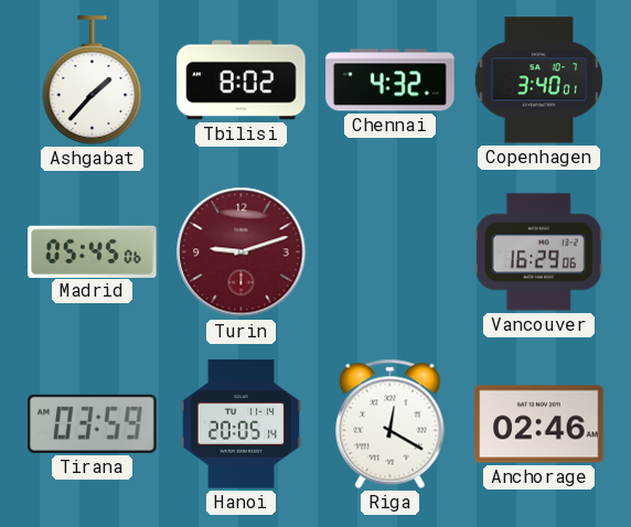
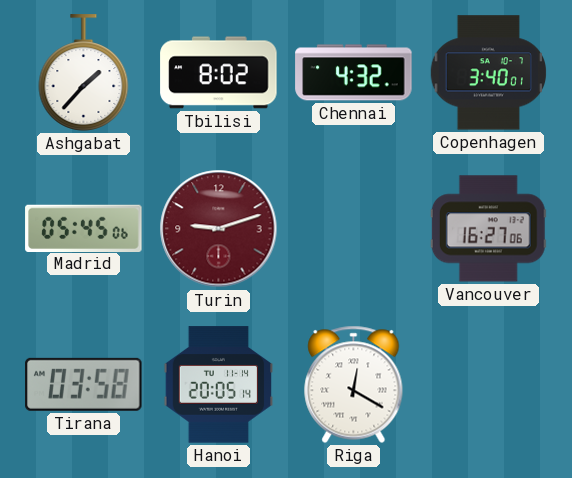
Vancouver: 16:29 -> 16:27
Tirana: 03:59 -> 03:58
Anchorage: 02:46 -> none
